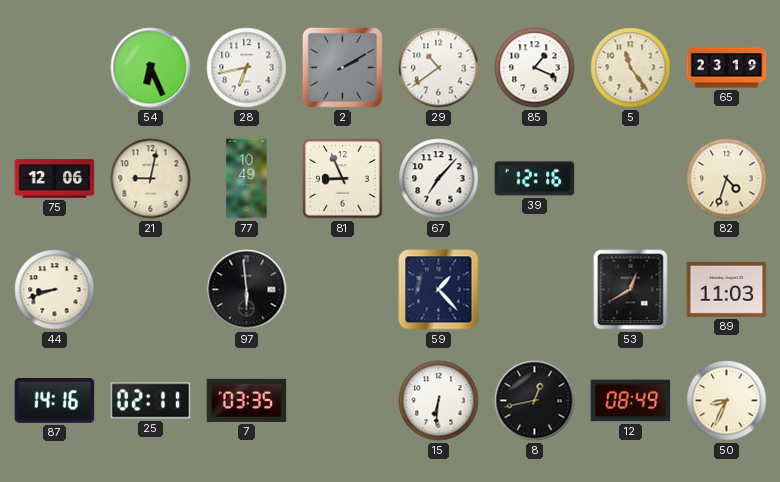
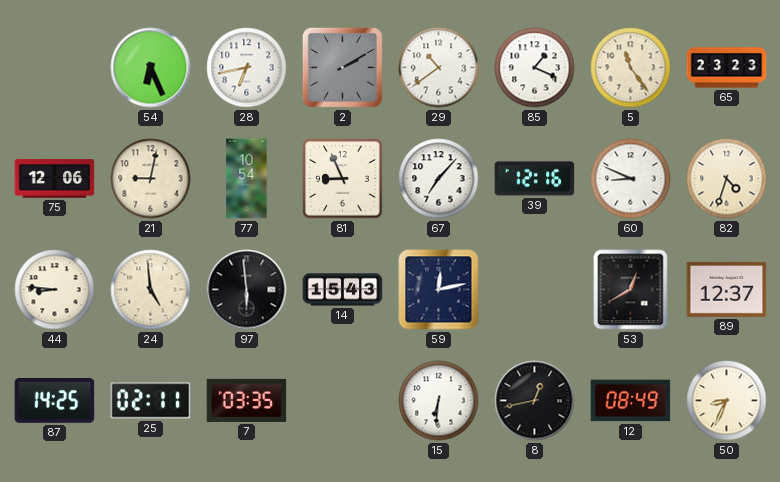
65: 23:19 -> 23:23
77: 10:49 -> 10:54
60: none -> 8:49
44: 8:42 -> 8:46
24: none -> 4:59
14: none -> 15:43
59: 1:23 -> 12:13
89: 11:03 -> 12:37
87: 14:16 -> 14:25
